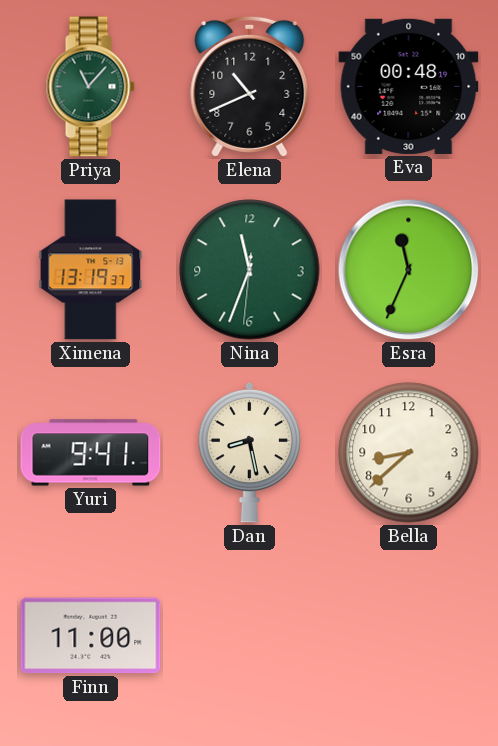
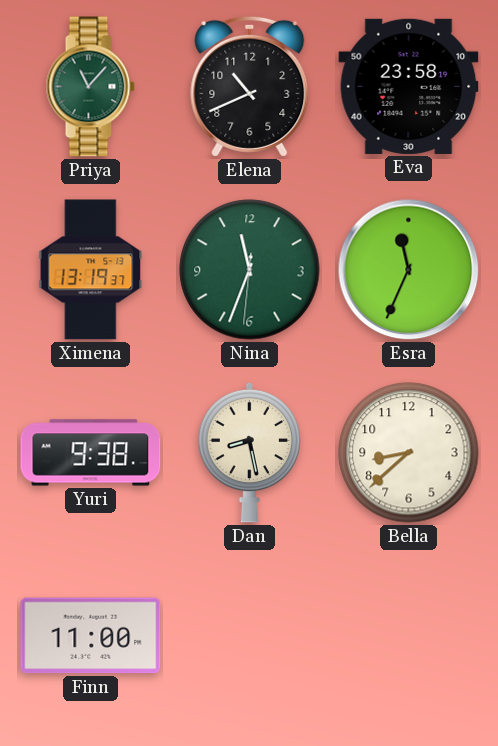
Eva: 00:48 -> 23:58
Yuri: 9:41 -> 9:38
